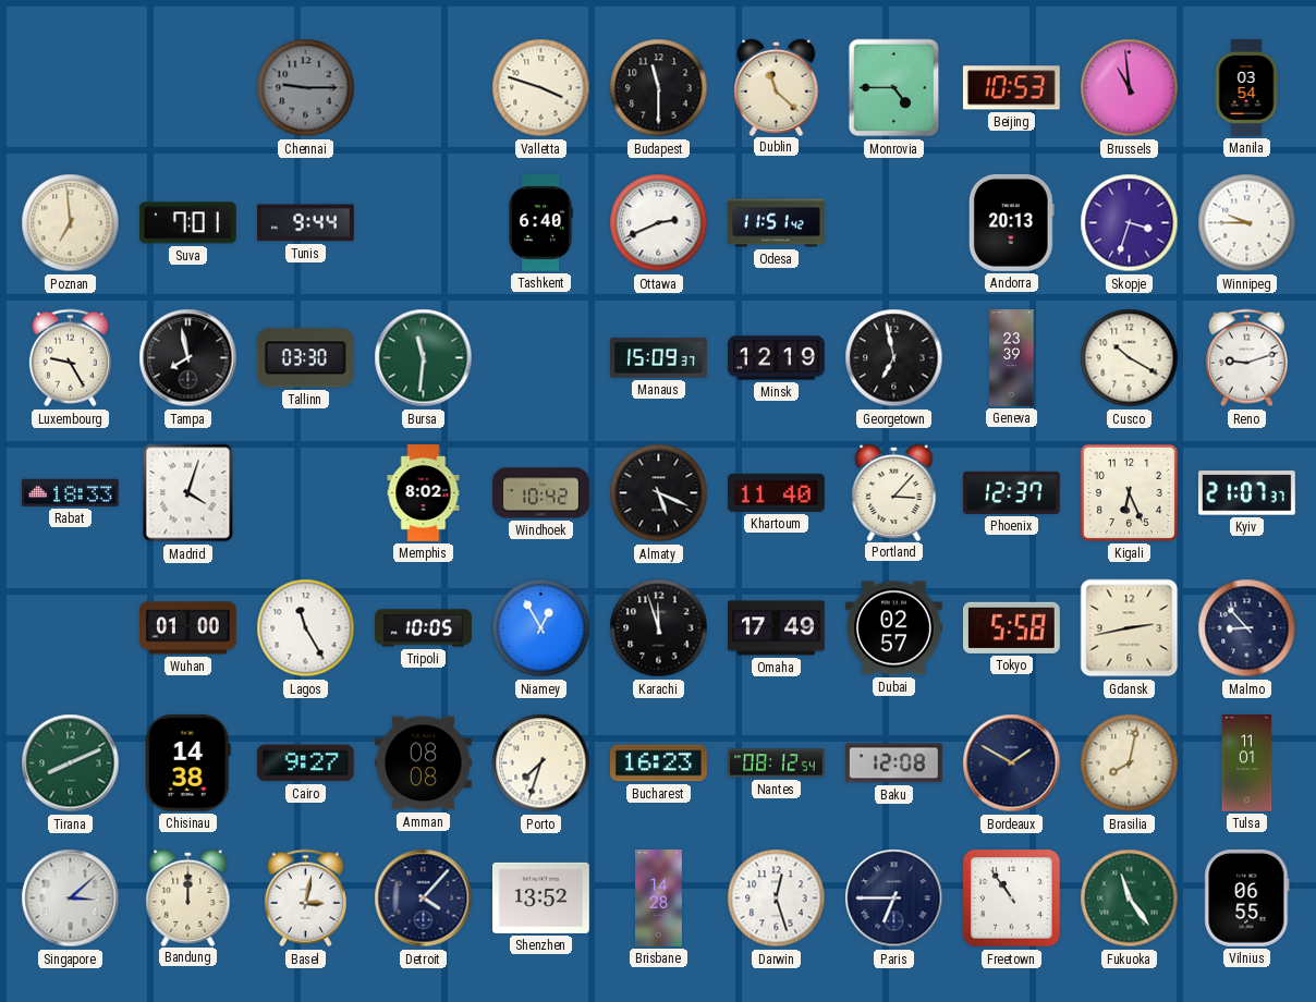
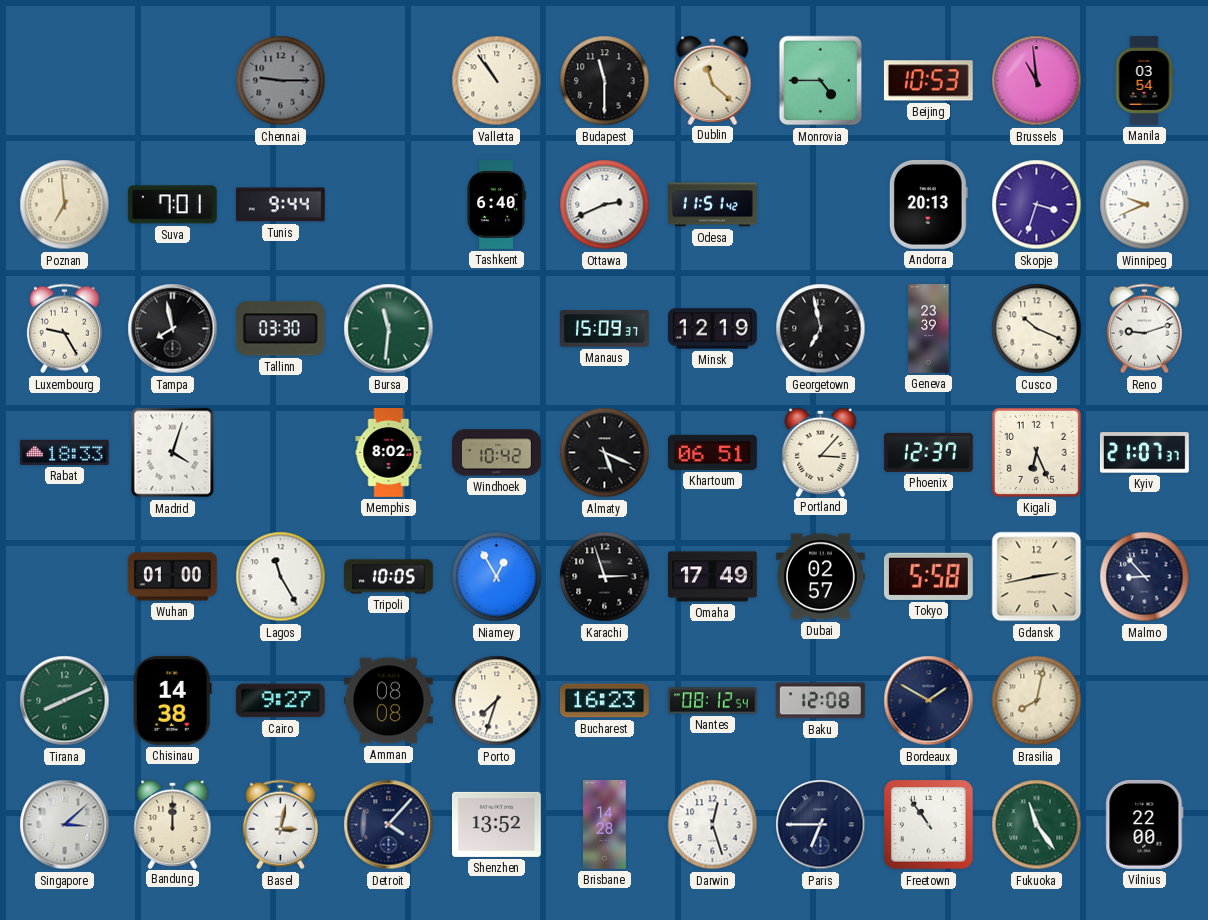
Valletta: 3:48 -> 10:54
Winnipeg: 9:45 -> 9:41
Cusco: 10:20 -> 10:19
Khartoum: 11:40 -> 06:51
Karachi: 11:57 -> 2:57
Tulsa: 11:01 -> none
Vilnius: 06:55 -> 22:00
